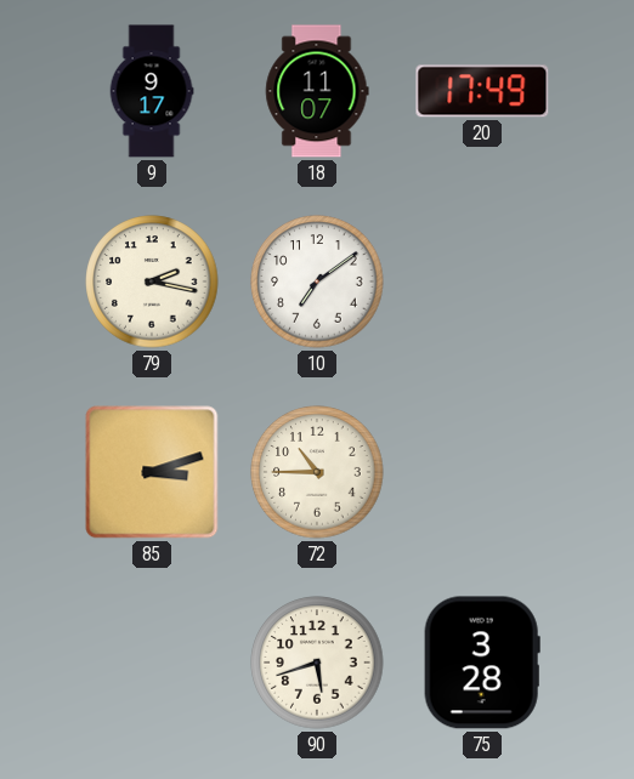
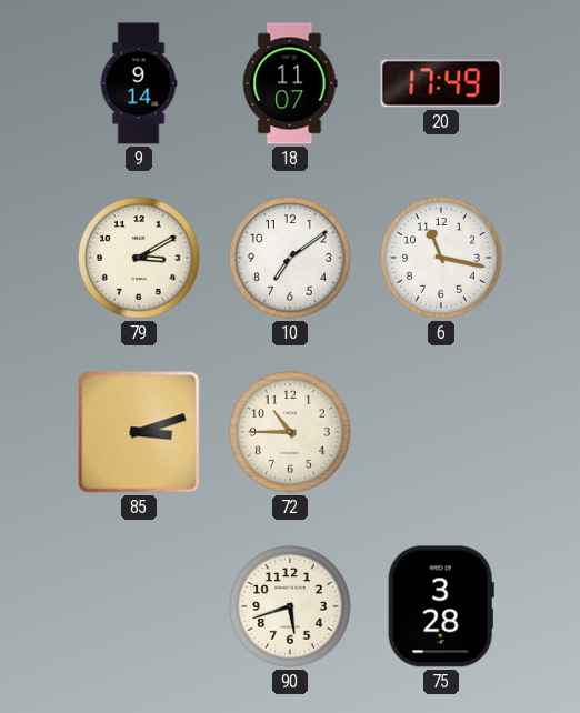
9: 9:17 -> 9:14
79: 2:17 -> 3:10
6: none -> 11:17
